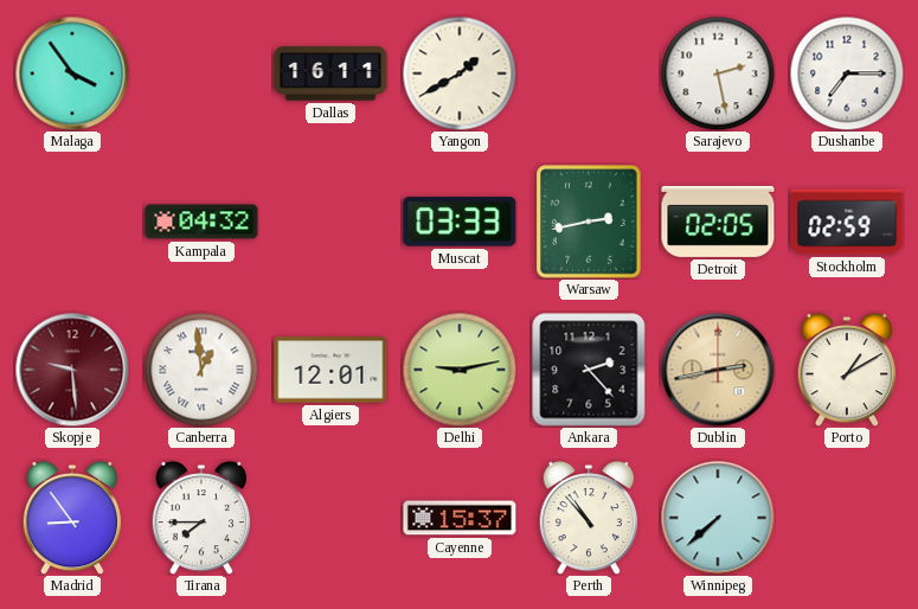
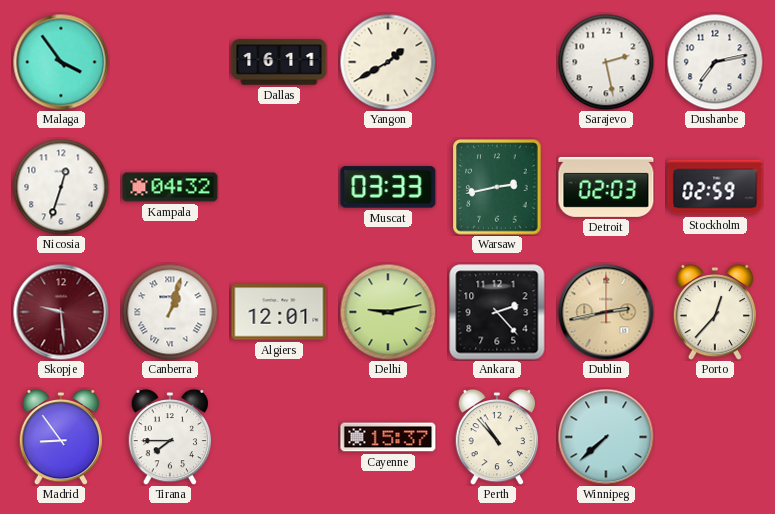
Dushanbe: 7:15 -> 7:13
Nicosia: none -> 12:33
Detroit: 02:05 -> 02:03
Canberra: 12:59 -> 1:03
Porto: 1:10 -> 12:37
